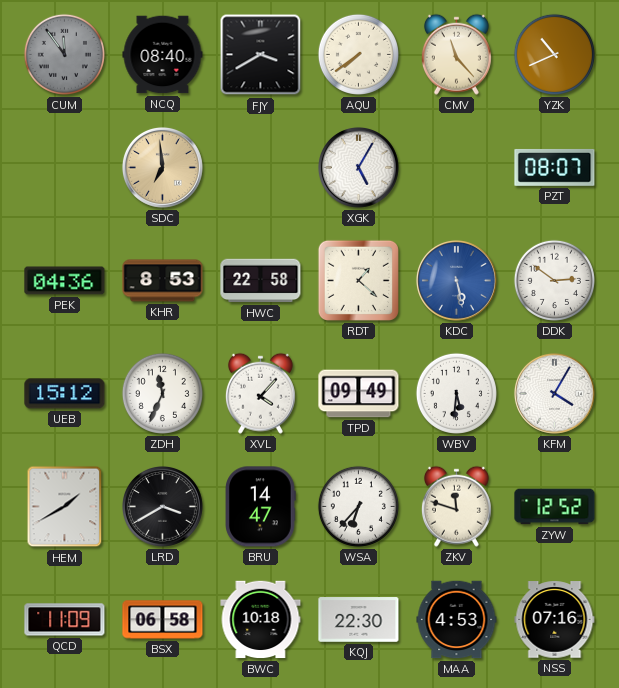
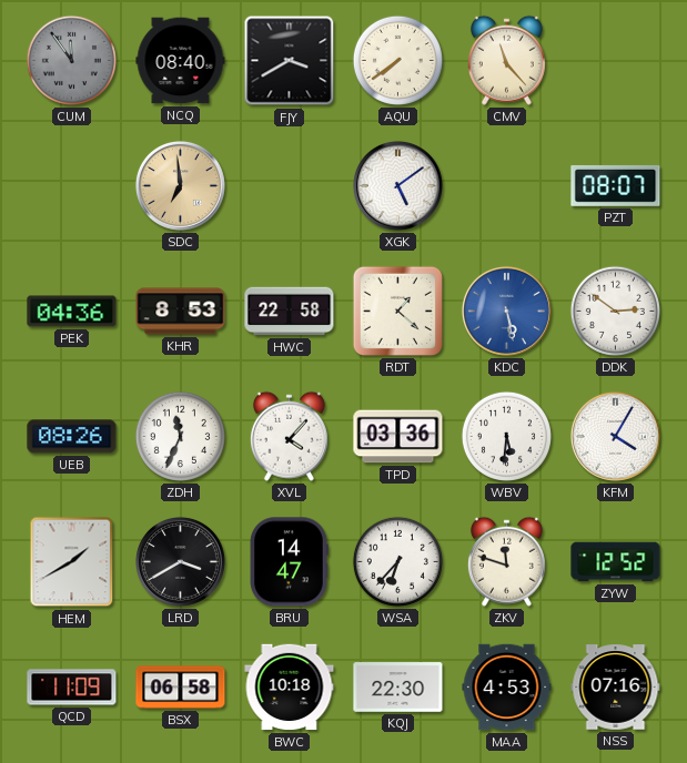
YZK: 10:41 -> none
XGK: 5:05 -> 5:09
UEB: 15:12 -> 08:26
TPD: 09:49 -> 03:36
